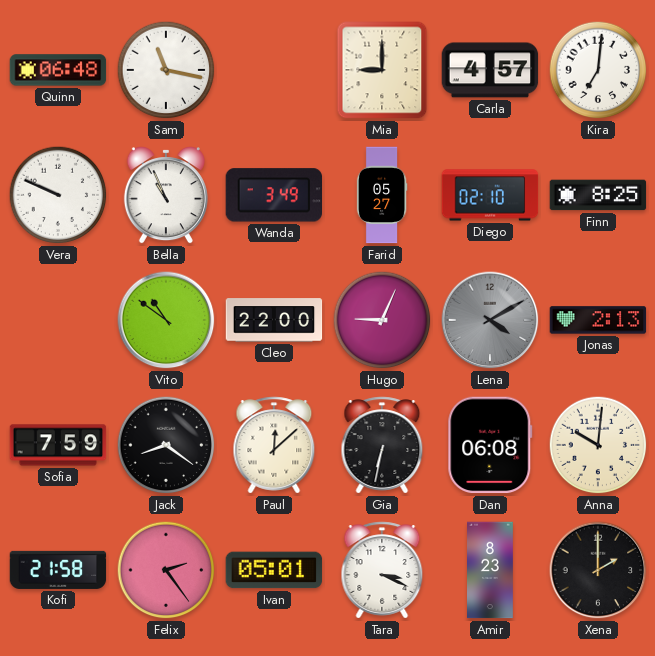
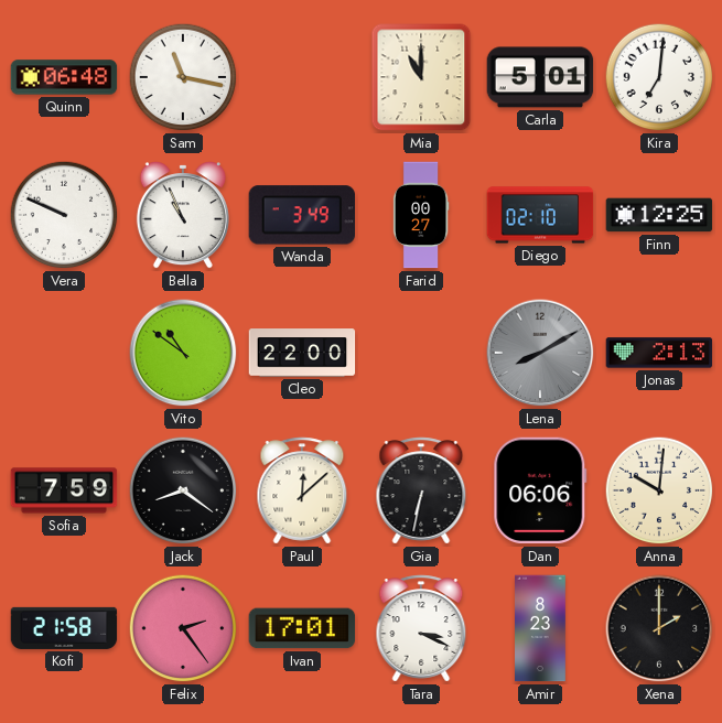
Mia: 9:00 -> 11:00
Carla: 4:57 -> 5:01
Farid: 05:27 -> 00:27
Finn: 8:25 -> 12:25
Hugo: 9:04 -> none
Lena: 4:10 -> 8:10
Dan: 06:08 -> 06:06
Ivan: 05:01 -> 17:01
